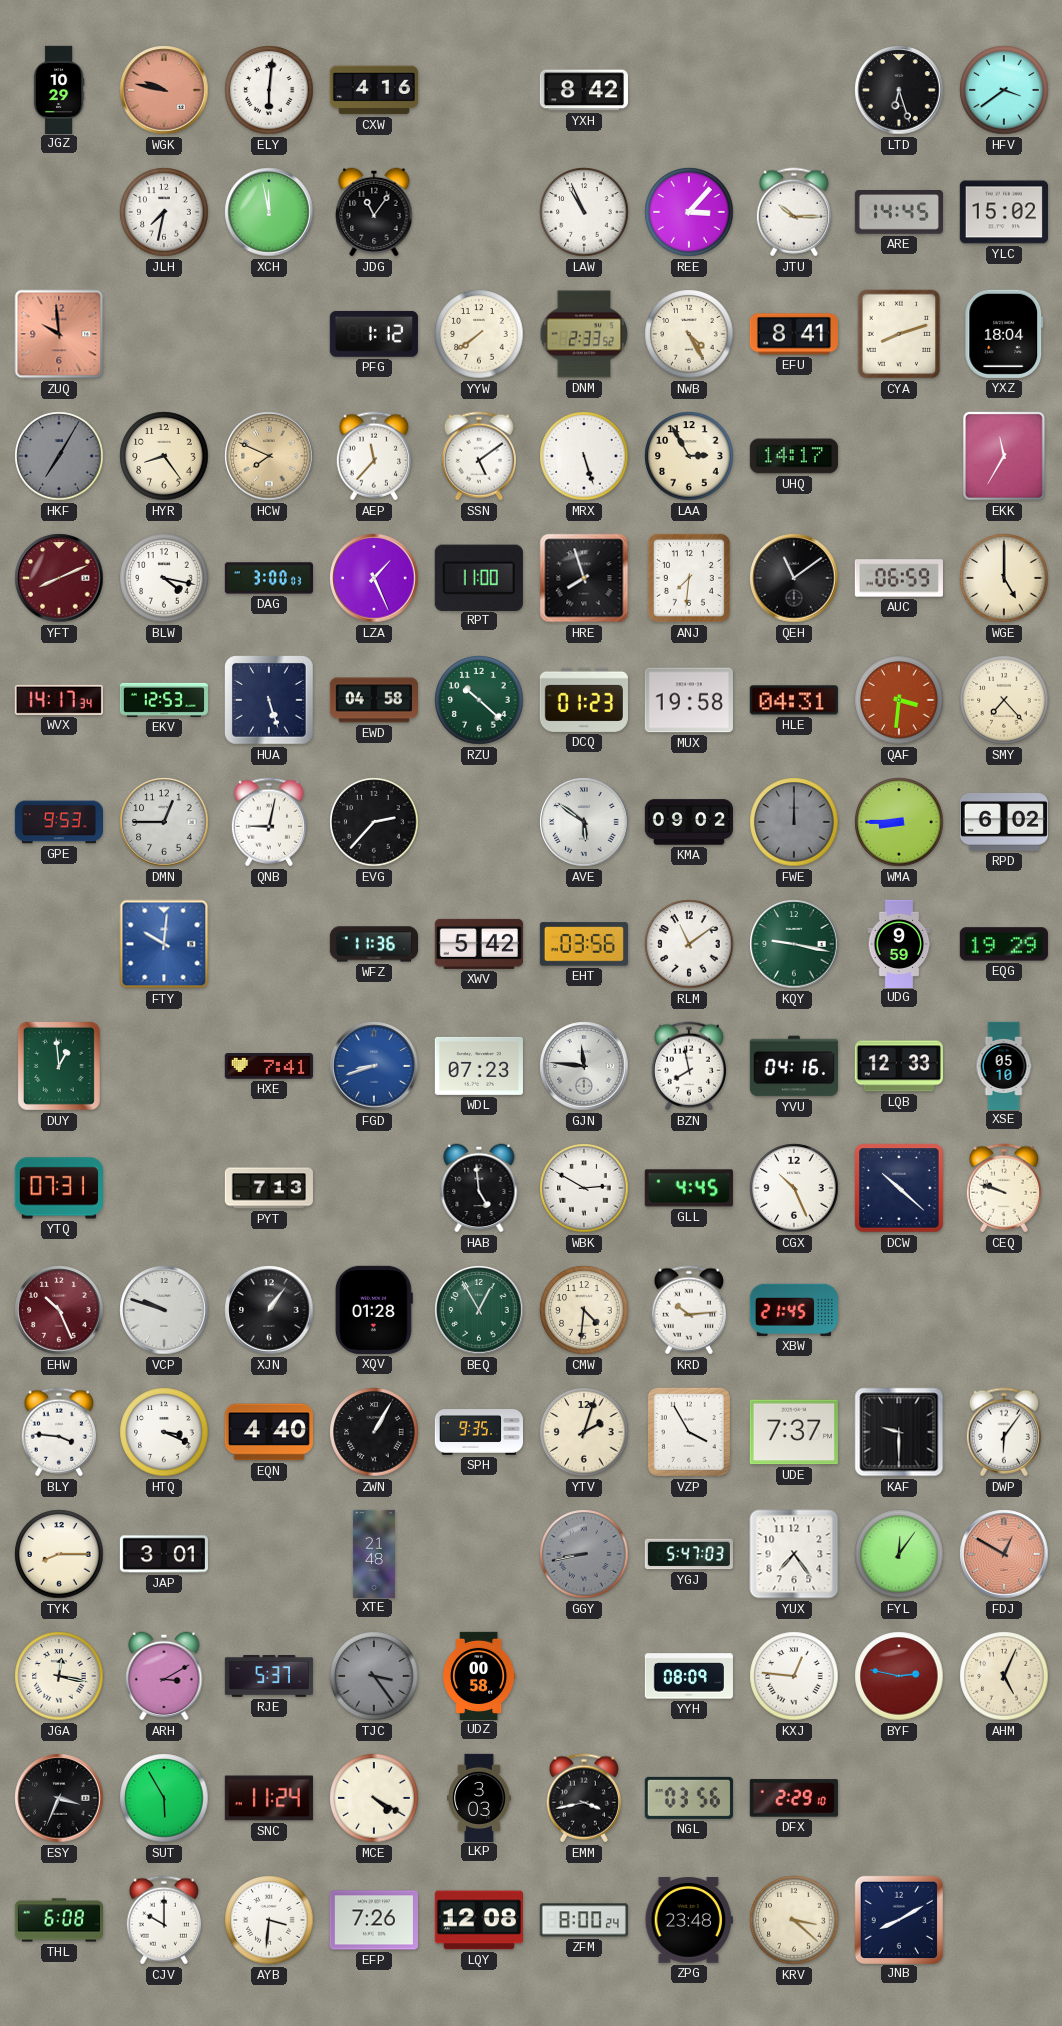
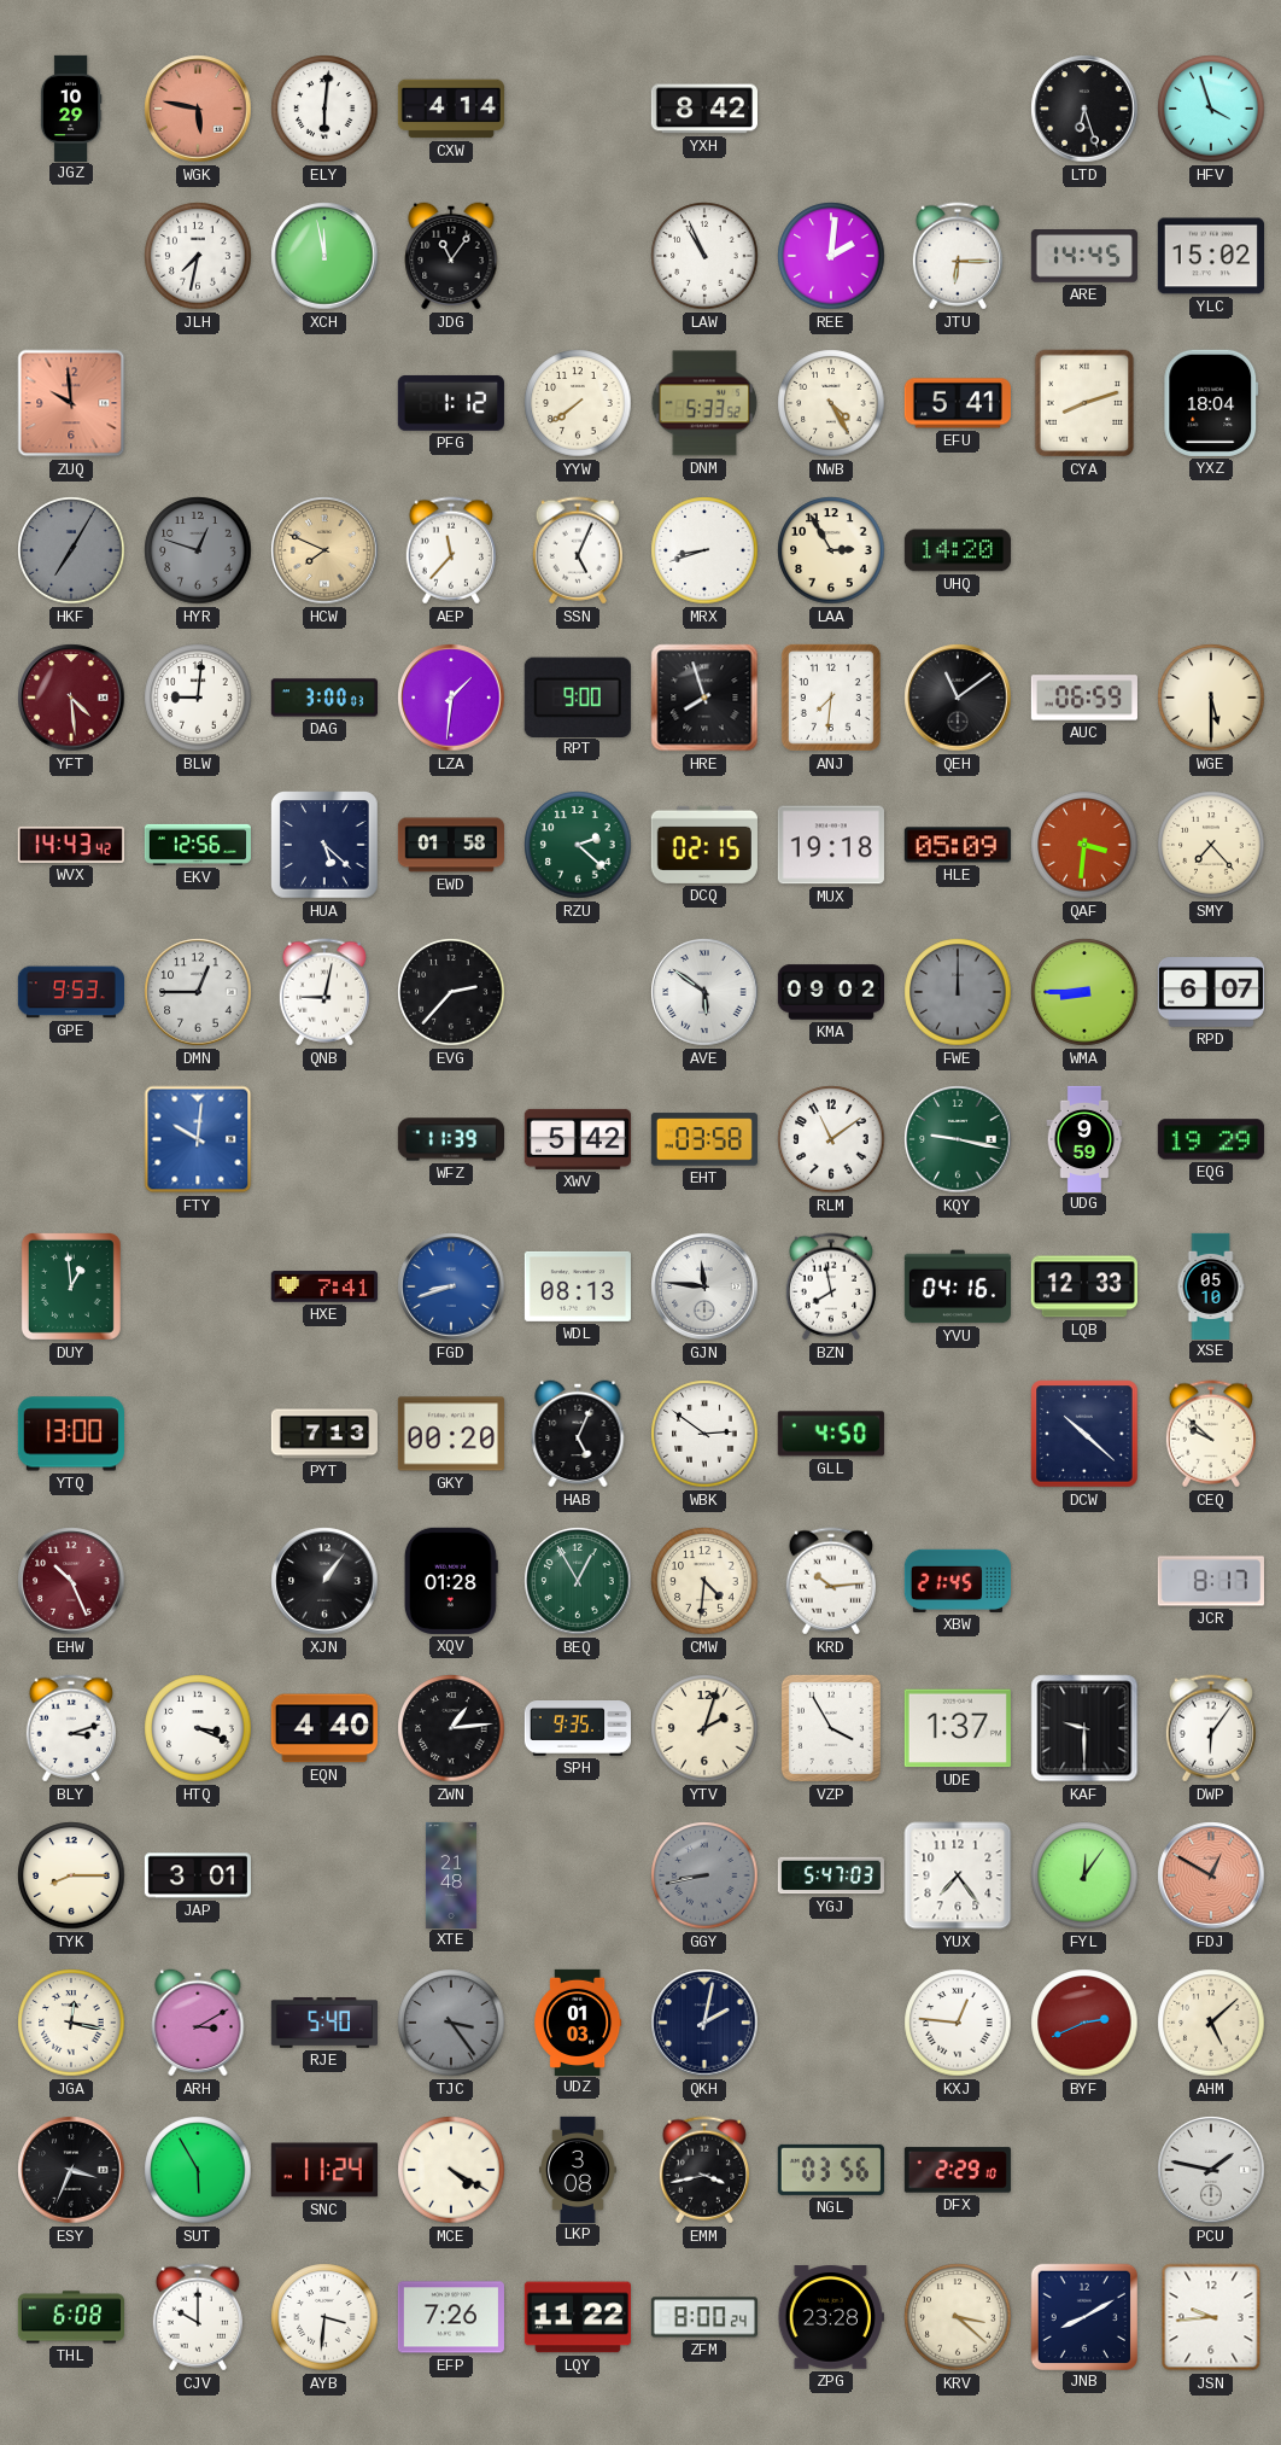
WGK: 9:47 -> 5:47
CXW: 4:16 -> 4:14
HFV: 3:39 -> 3:57
REE: 3:07 -> 2:01
JTU: 10:15 -> 6:15
DNM: 2:33 -> 5:33
EFU: 8:41 -> 5:41
HYR: 8:24 -> 12:48
HYR dial: cream -> grey
SSN: 5:09 -> 5:04
MRX: 5:27 -> 8:42
UHQ: 14:17 -> 14:20
EKK: 11:35 -> none
YFT: 8:11 -> 4:29
BLW: 4:17 -> 9:01
LZA: 1:26 -> 1:31
RPT: 11:00 -> 9:00
WGE: 5:00 -> 5:30
WVX: 14:17 -> 14:43
EKV: 12:53 -> 12:56
HUA: 5:27 -> 5:22
EWD: 04:58 -> 01:58
RZU: 10:22 -> 2:22
DCQ: 01:23 -> 02:15
MUX: 19:58 -> 19:18
HLE: 04:31 -> 05:09
RPD: 6:02 -> 6:07
WFZ: 11:36 -> 11:39
EHT: 03:56 -> 03:58
WDL: 07:23 -> 08:13
YTQ: 07:31 -> 13:00
GKY: none -> 00:20
HAB: 4:59 -> 5:04
WBK: 2:50 -> 2:51
GLL: 4:45 -> 4:50
CGX: 10:26 -> none
CEQ: 9:48 -> 9:52
VCP: 9:48 -> none
JCR: none -> 8:17
BLY: 3:46 -> 3:12
ZWN: 1:05 -> 1:14
UDE: 7:37 -> 1:37
RJE: 5:37 -> 5:40
UDZ: 00:58 -> 01:03
QKH: none -> 2:02
YYH: 08:09 -> none
BYF: 2:47 -> 2:41
AHM: 5:04 -> 5:08
LKP: 3:03 -> 3:08
PCU: none -> 1:47
LQY: 12:08 -> 11:22
ZPG: 23:48 -> 23:28
JSN: none -> 9:44
